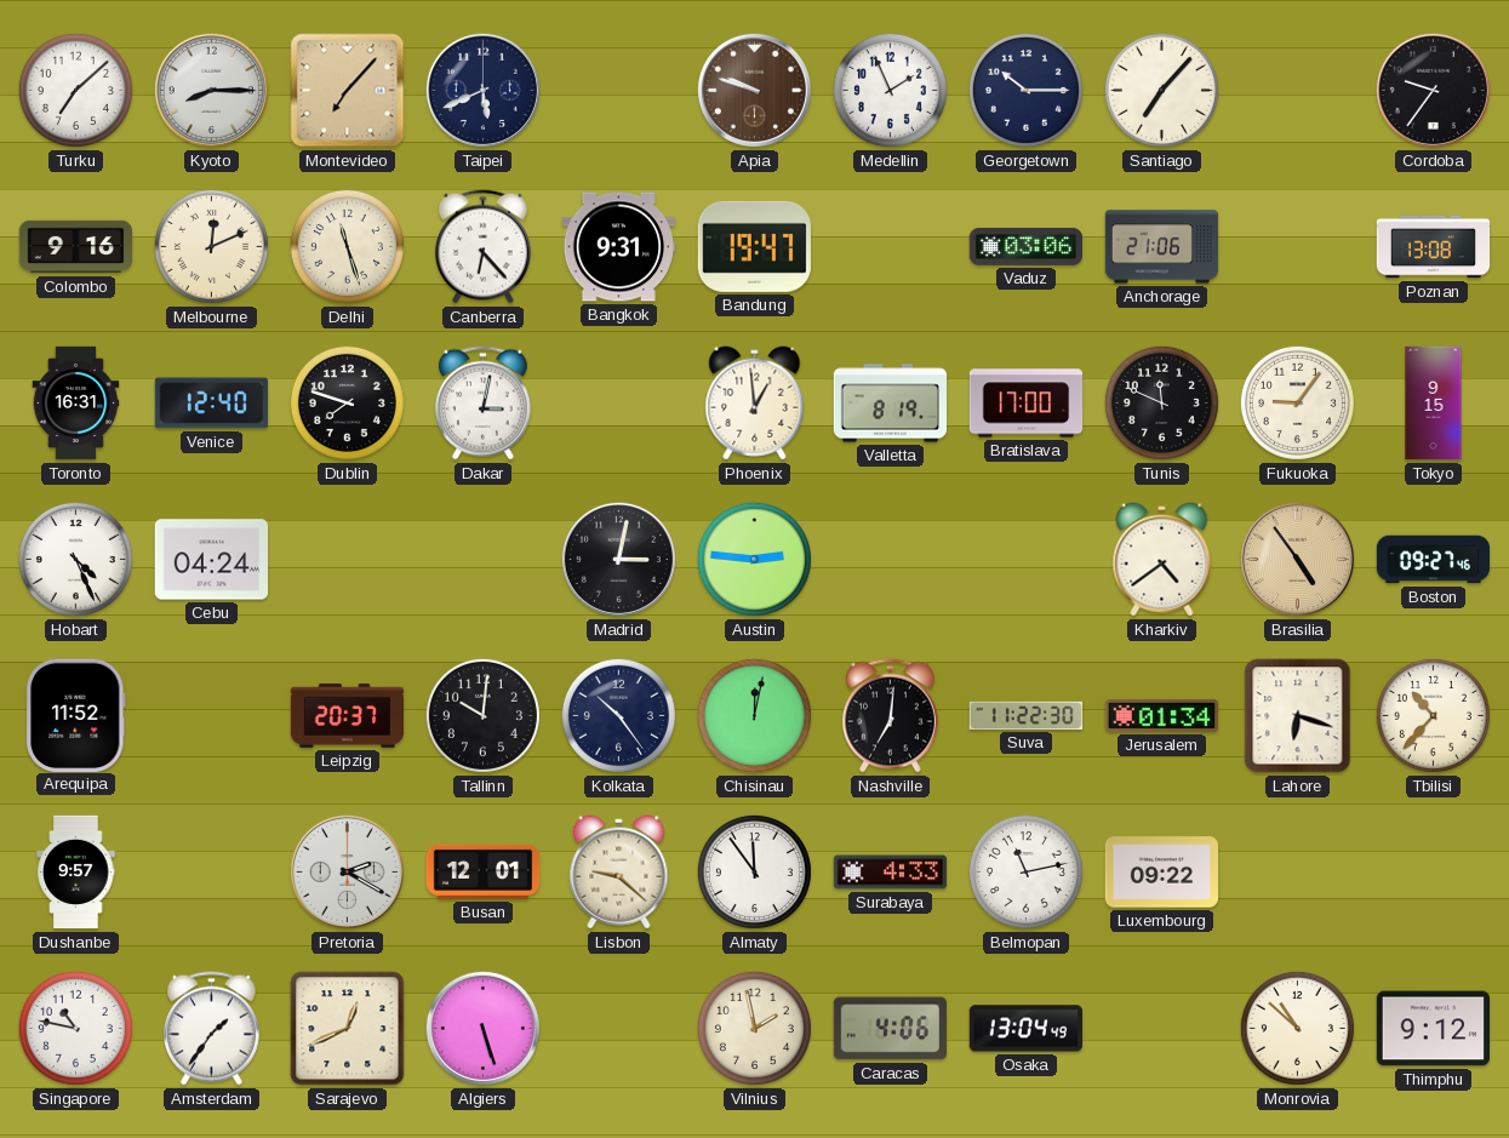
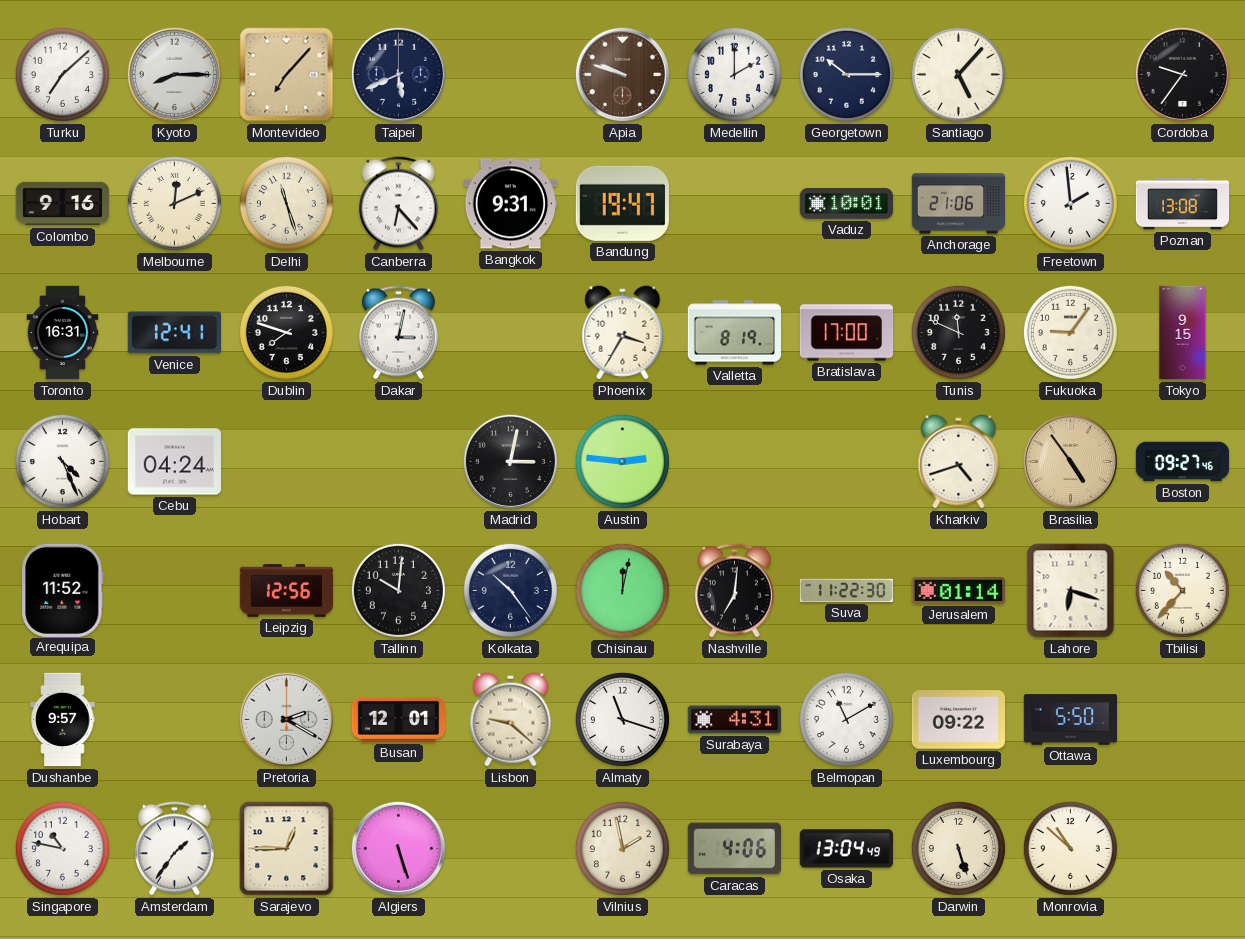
Medellin: 1:56 -> 2:00
Santiago: 7:07 -> 5:07
Vaduz: 03:06 -> 10:01
Freetown: none -> 1:59
Venice: 12:40 -> 12:41
Phoenix: 12:59 -> 3:35
Kharkiv: 4:39 -> 4:42
Leipzig: 20:37 -> 12:56
Jerusalem: 01:34 -> 01:14
Almaty: 11:54 -> 11:18
Surabaya: 4:33 -> 4:31
Belmopan: 11:13 -> 11:10
Ottawa: none -> 5:50
Sarajevo: 12:41 -> 12:45
Darwin: none -> 5:27
Thimphu: 9:12 -> none
